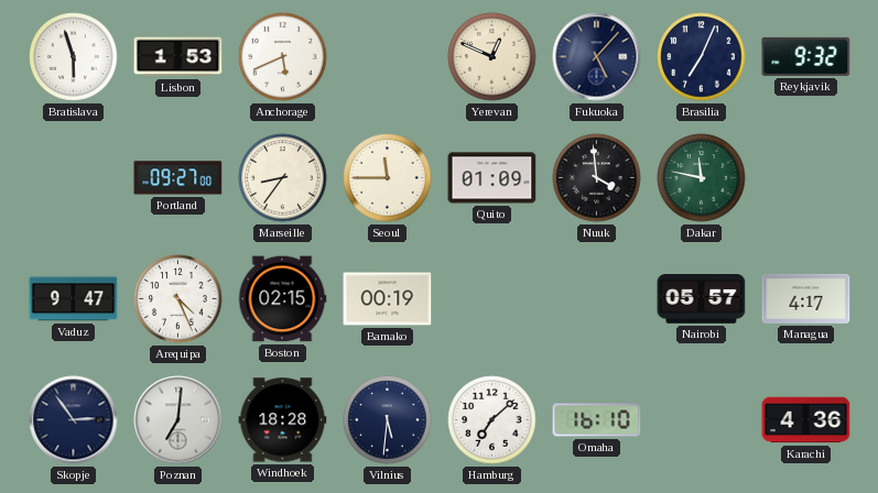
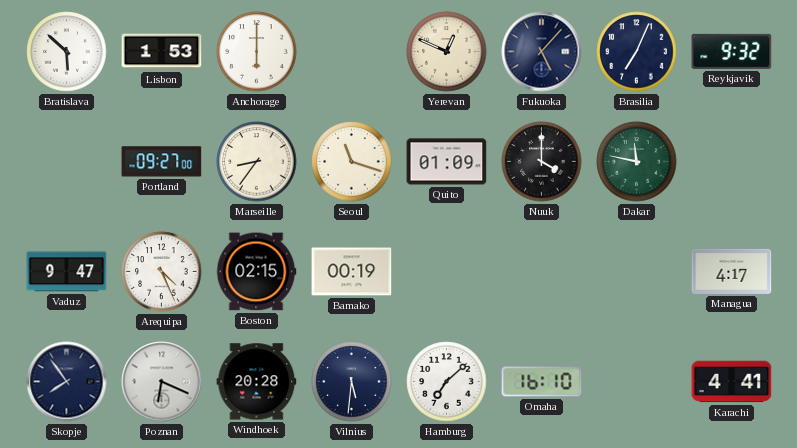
Bratislava: 5:57 -> 5:52
Anchorage: 5:41 -> 6:00
Seoul: 11:45 -> 11:18
Nuuk: 3:59 -> 4:00
Nairobi: 05:57 -> none
Skopje: 2:54 -> 7:54
Poznan: 7:01 -> 6:19
Windhoek: 18:28 -> 20:28
Karachi: 4:36 -> 4:41
